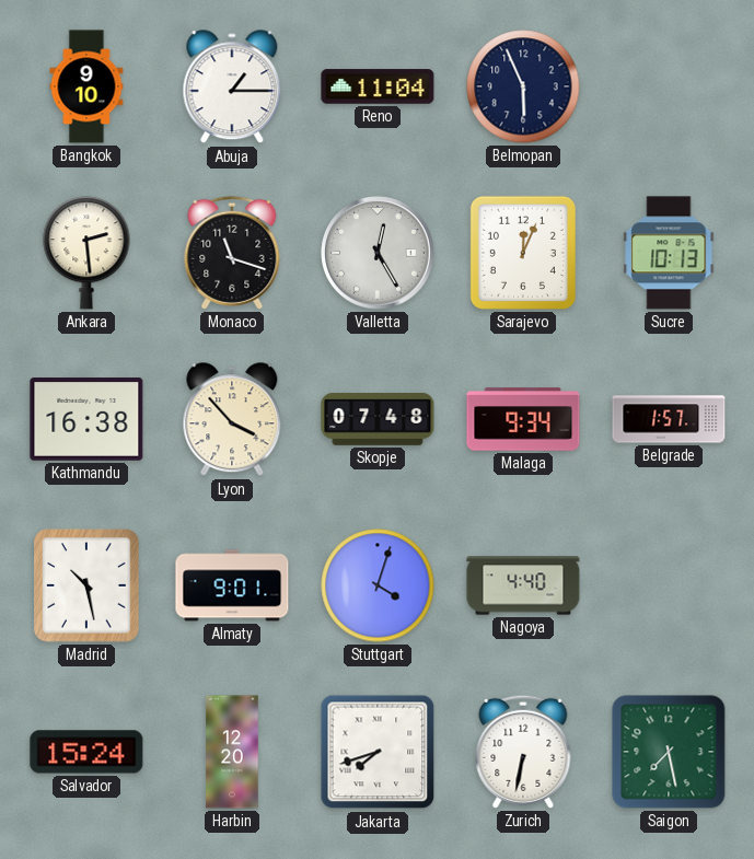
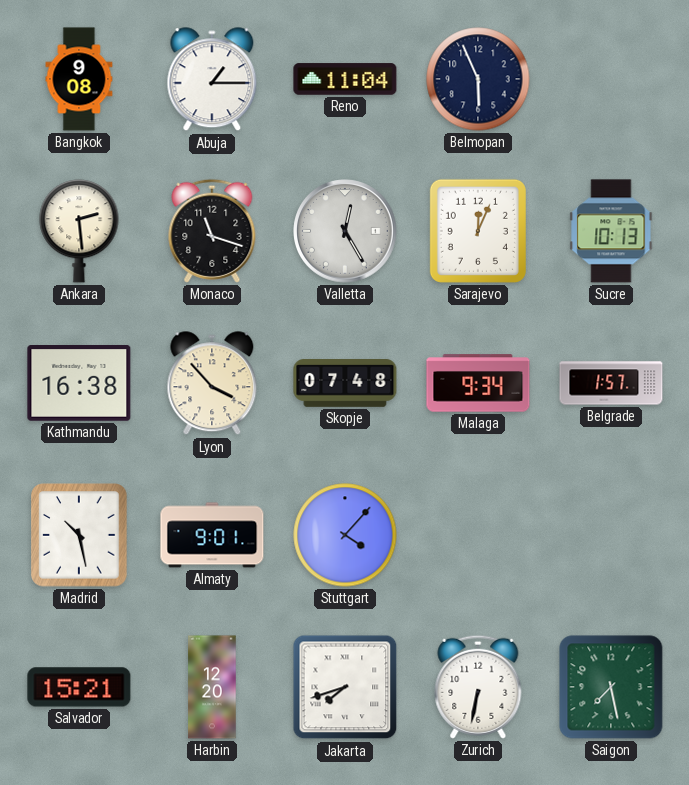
Bangkok: 9:10 -> 9:08
Stuttgart: 4:03 -> 4:07
Nagoya: 4:40 -> none
Salvador: 15:24 -> 15:21
